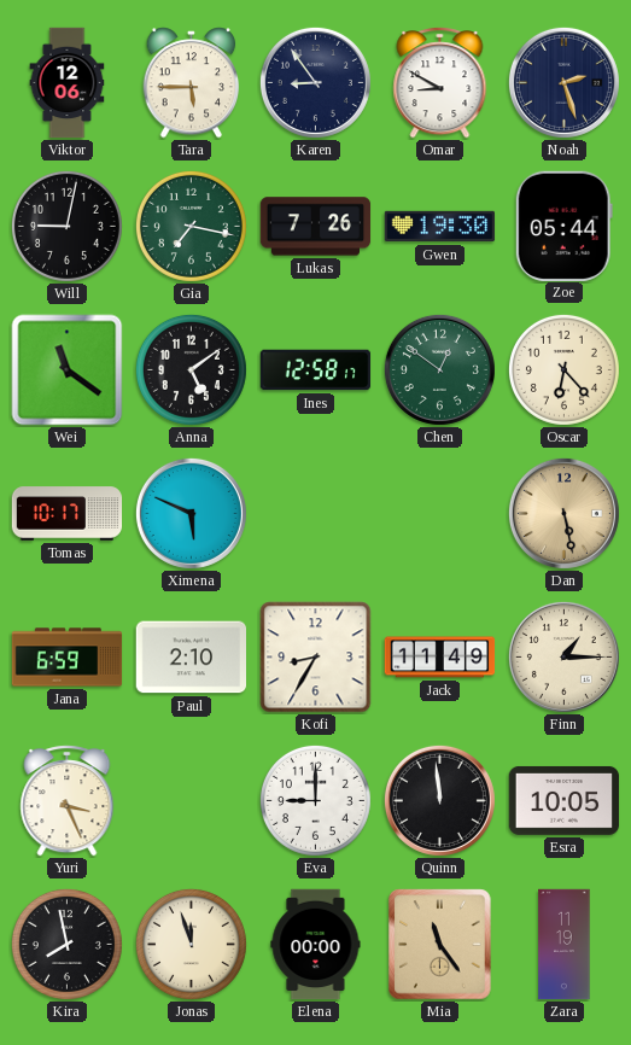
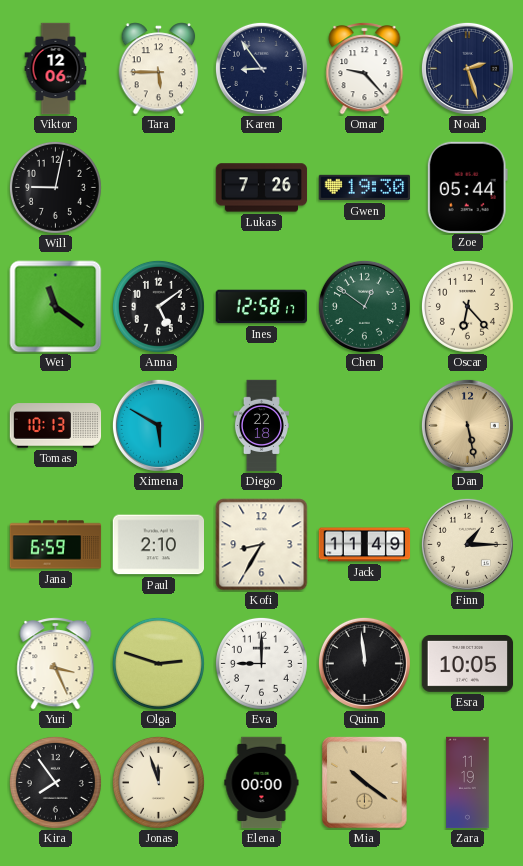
Omar: 8:50 -> 9:23
Gia: 7:17 -> none
Tomas: 10:17 -> 10:13
Ximena: 5:49 -> 5:50
Diego: none -> 22:18
Olga: none -> 2:48
Kira: 7:58 -> 7:54
Mia: 11:24 -> 10:21
